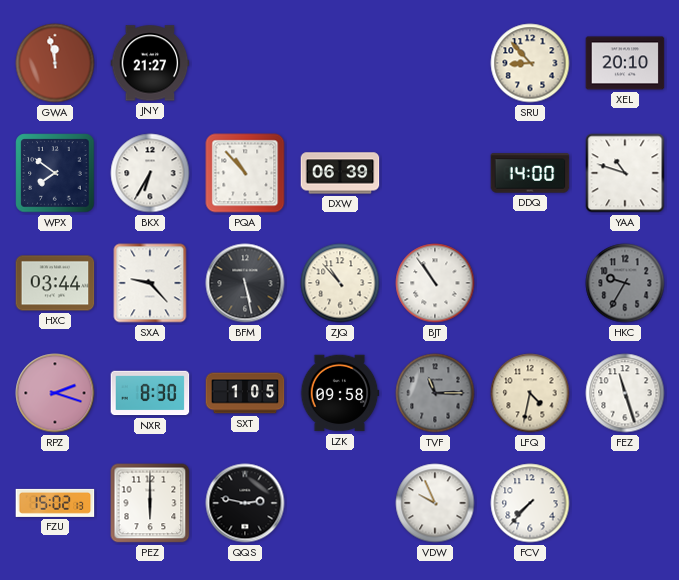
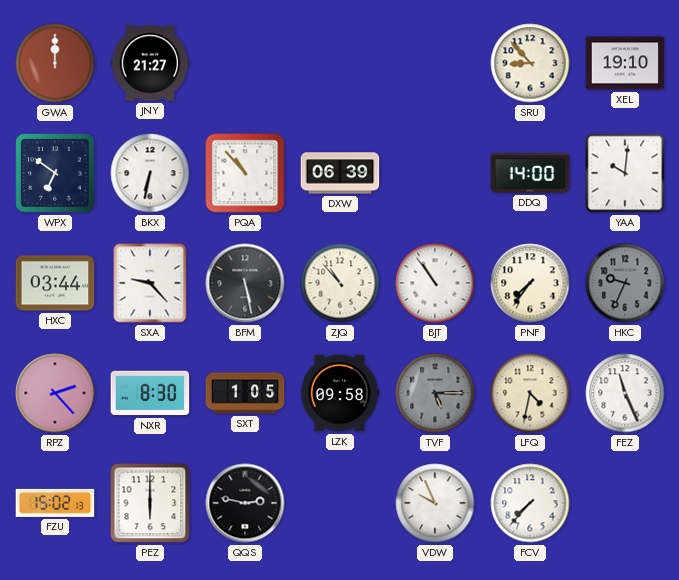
GWA: 11:58 -> 12:00
XEL: 20:10 -> 19:10
WPX: 7:51 -> 6:51
BKX: 6:35 -> 6:32
YAA: 10:48 -> 10:01
PNF: none -> 7:36
HKC: 9:35 -> 9:34
RPZ: 2:18 -> 2:23
TVF: 11:15 -> 5:15
FEZ: 11:27 -> 11:26
